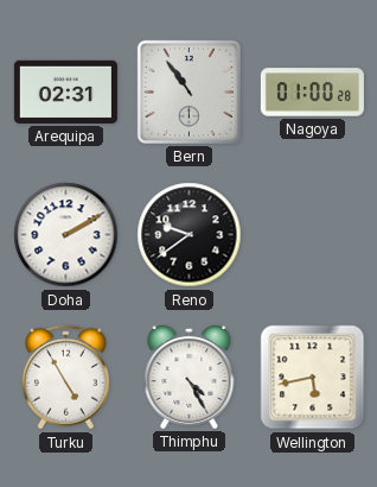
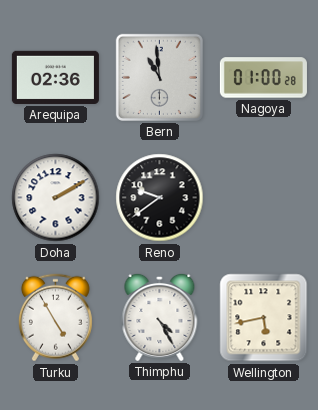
Arequipa: 02:31 -> 02:36
Bern: 10:54 -> 10:59
